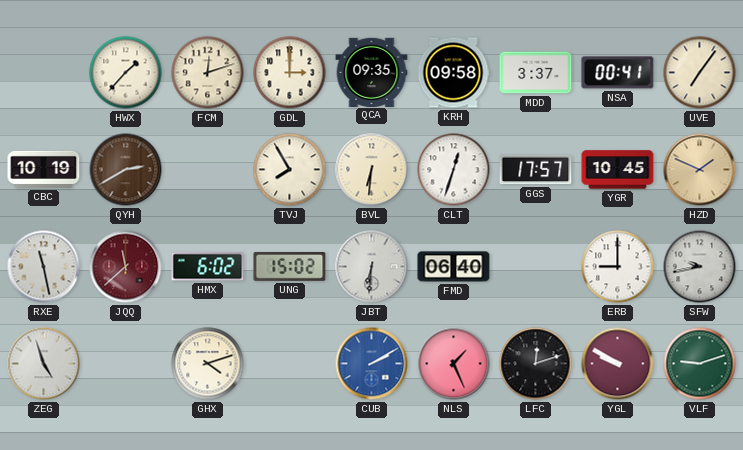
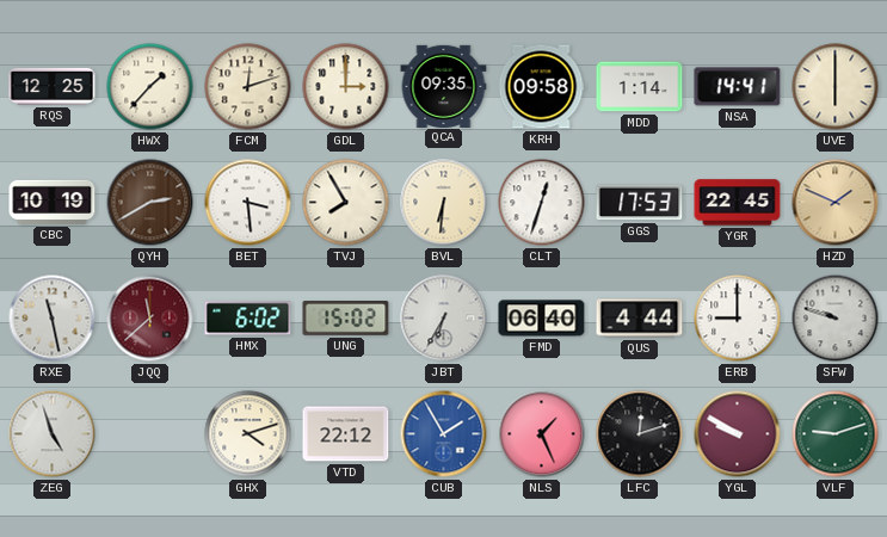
RQS: none -> 12:25
MDD: 3:37 -> 1:14
NSA: 00:41 -> 14:41
UVE: 7:06 -> 6:00
BET: none -> 3:29
GGS: 17:57 -> 17:53
YGR: 10:45 -> 22:45
JBT: 6:31 -> 6:35
QUS: none -> 4:44
SFW: 9:43 -> 9:48
VTD: none -> 22:12
CUB: 2:10 -> 1:55
